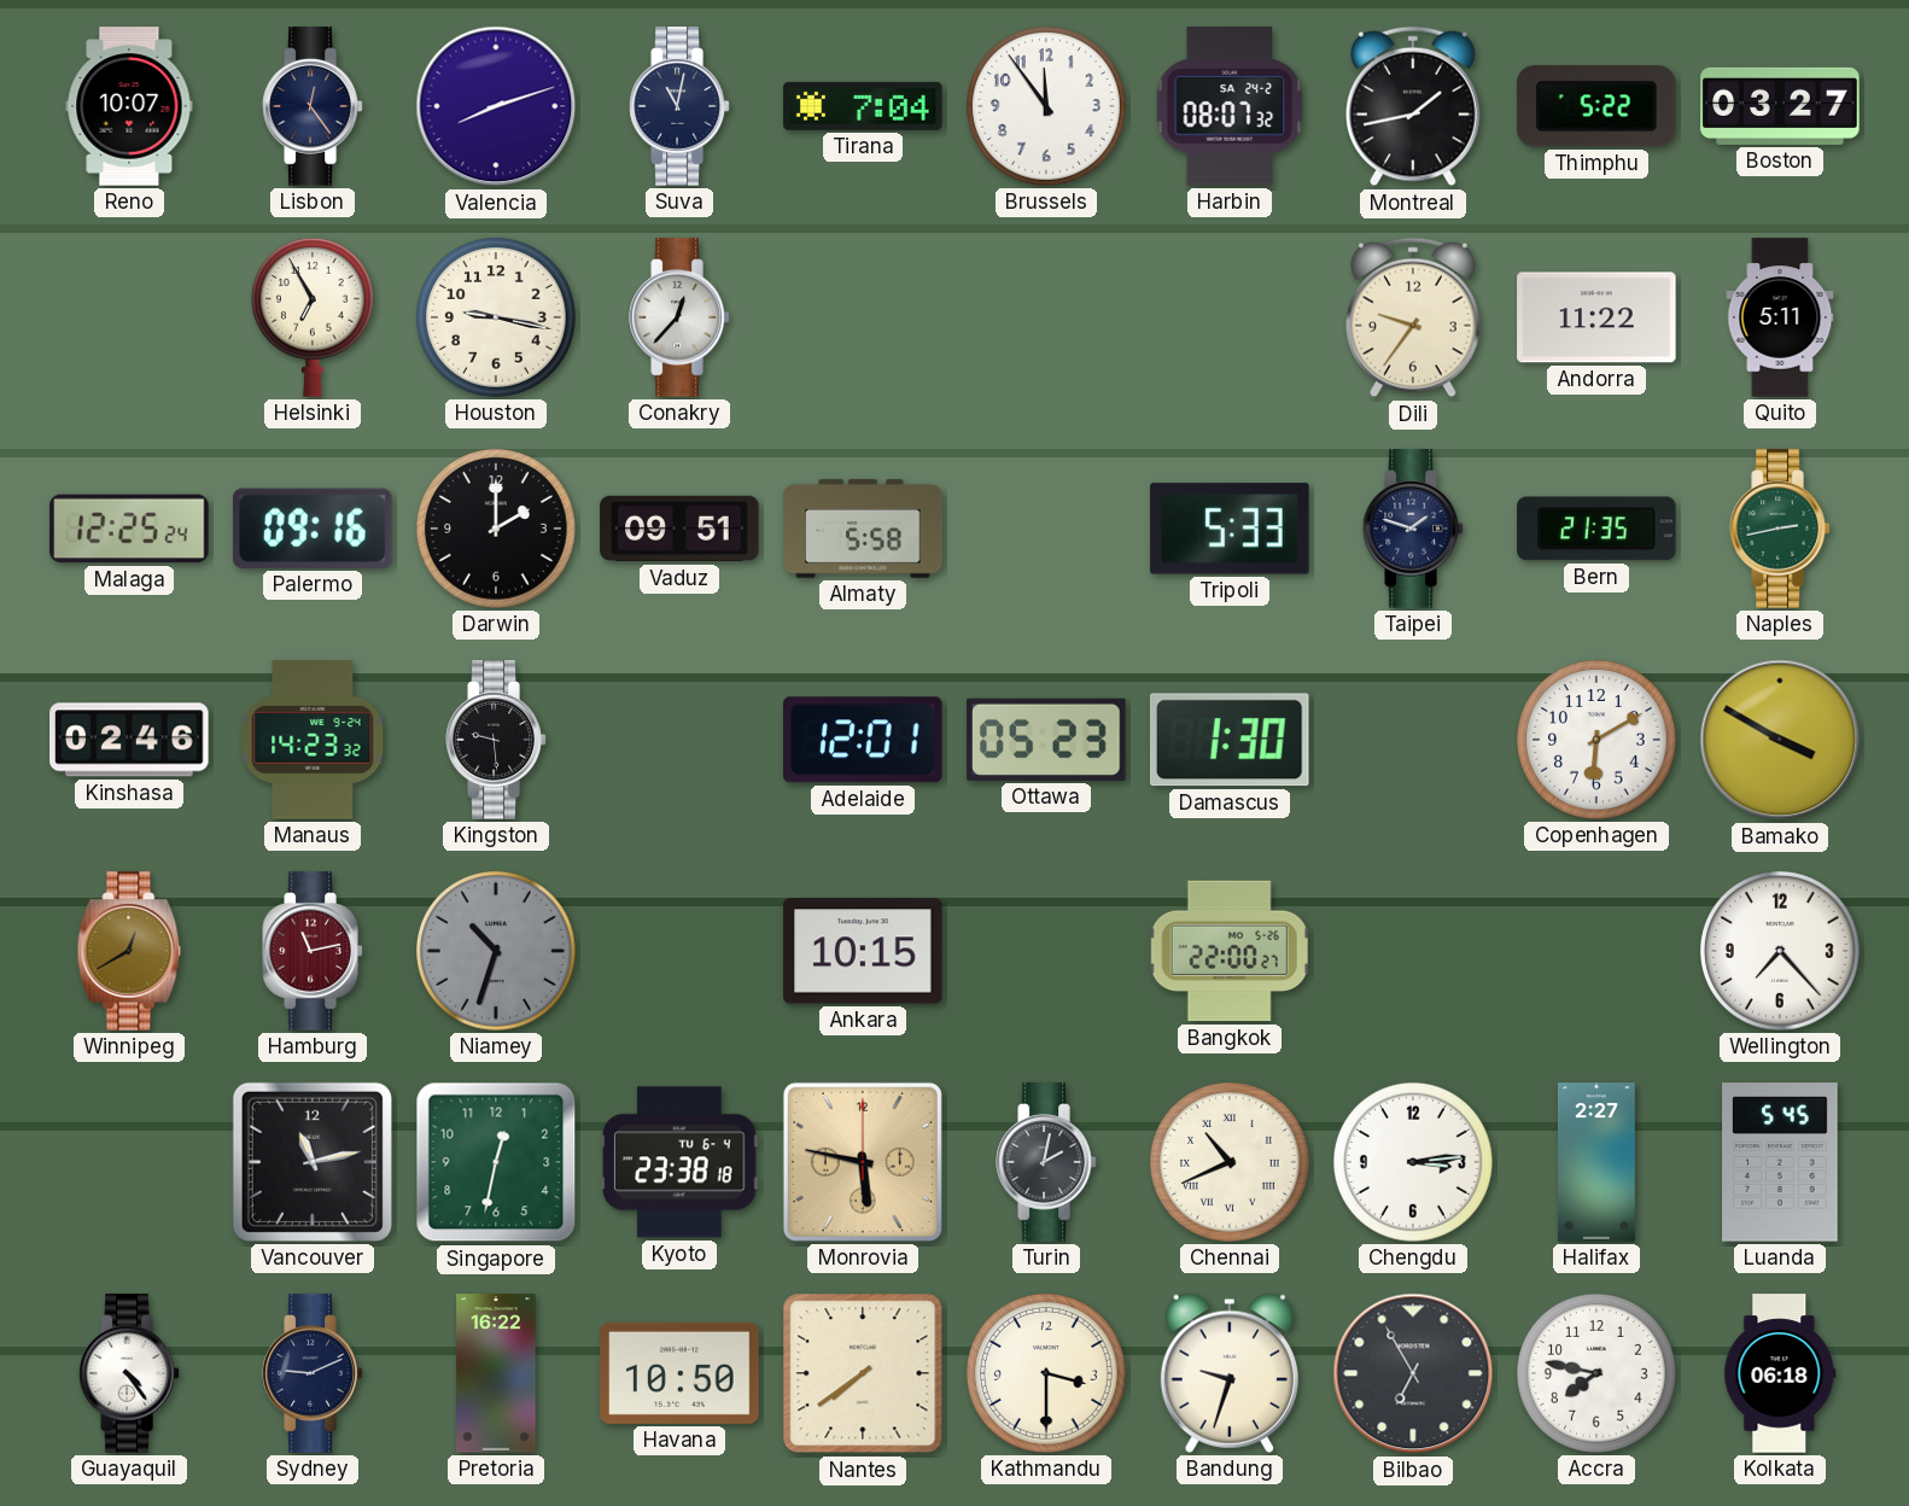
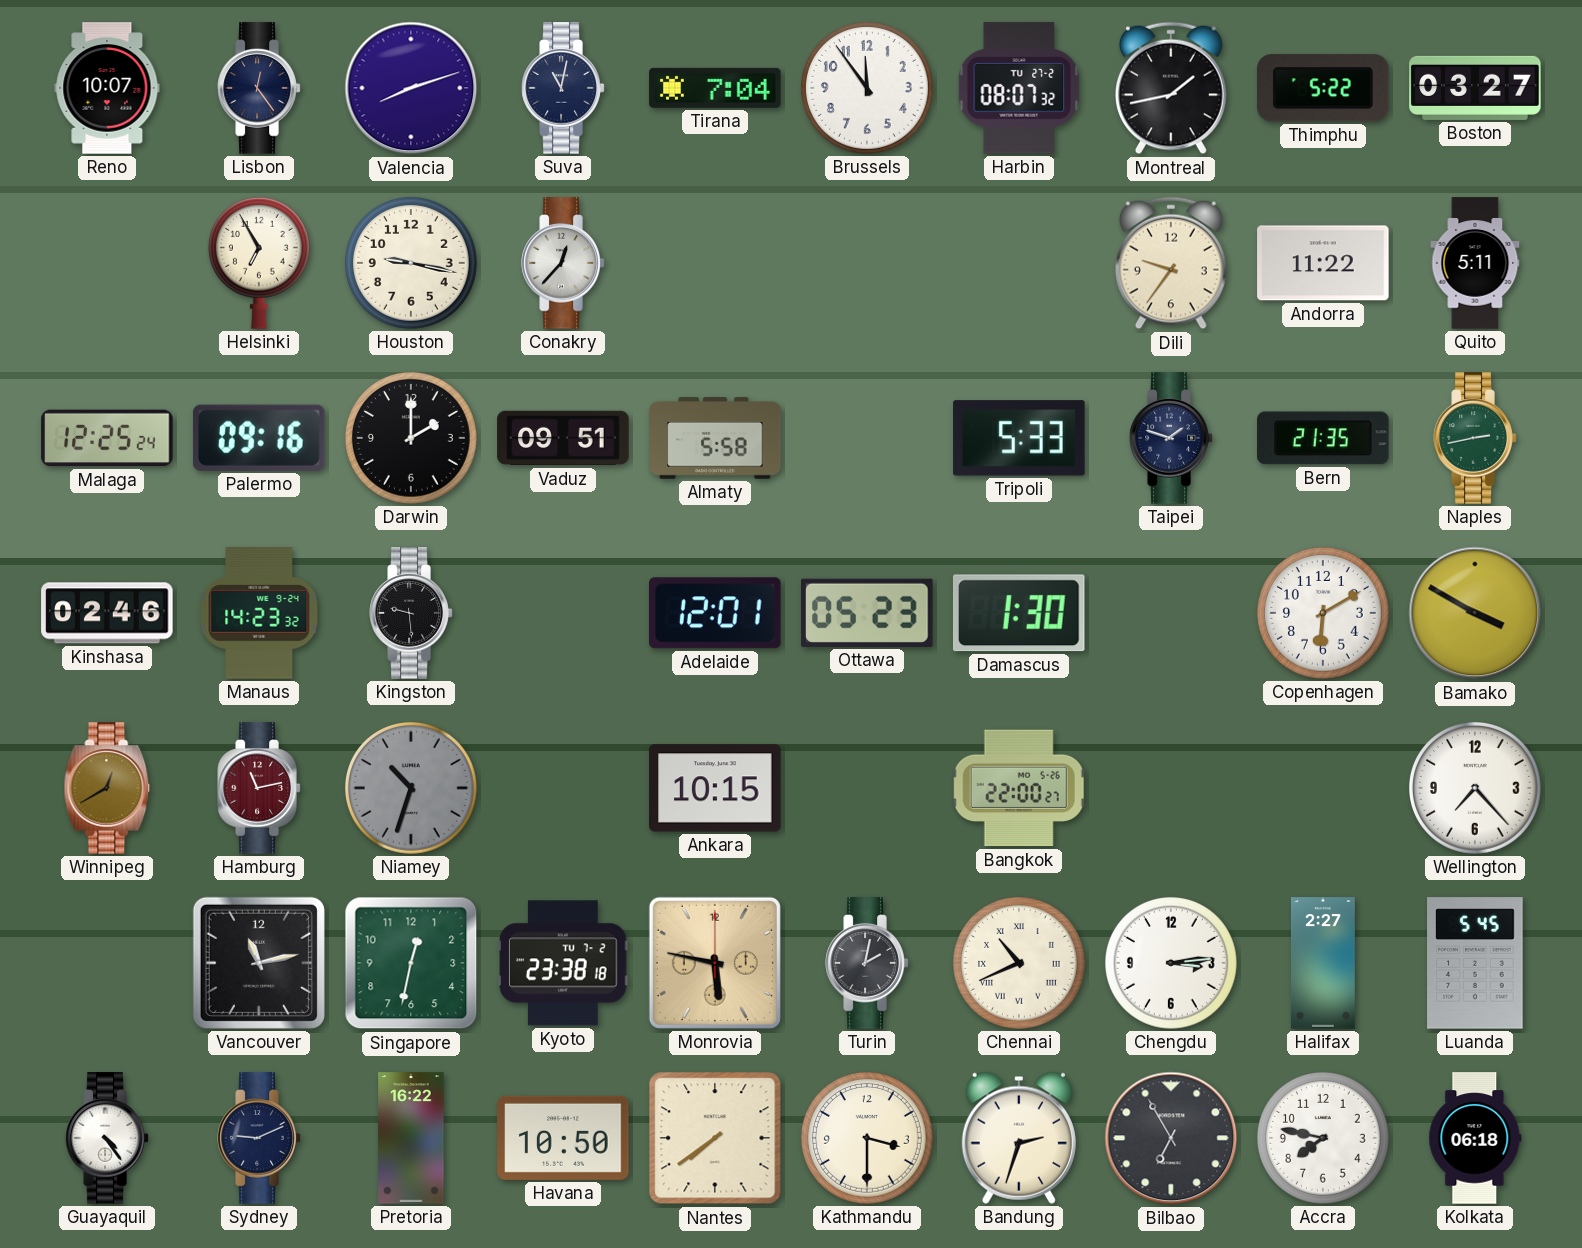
Harbin date: SA 24-2 -> TU 27-2
Kyoto date: TU 6-4 -> TU 7-2
Bandung: 9:33 -> 2:33
